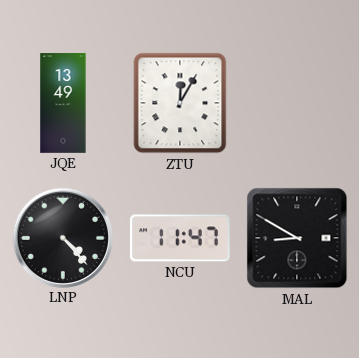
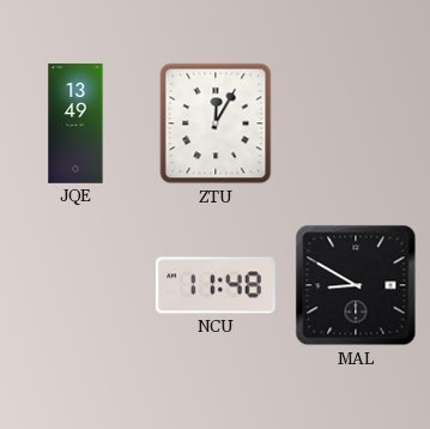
LNP: 4:23 -> none
NCU: 11:47 -> 11:48
